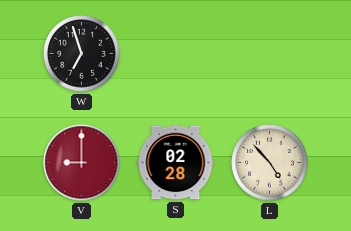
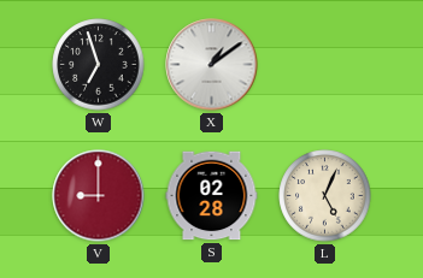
X: none -> 1:09
L: 4:53 -> 5:04
